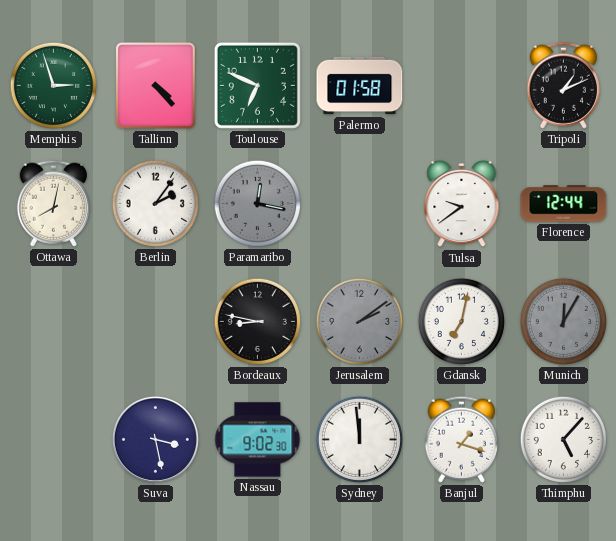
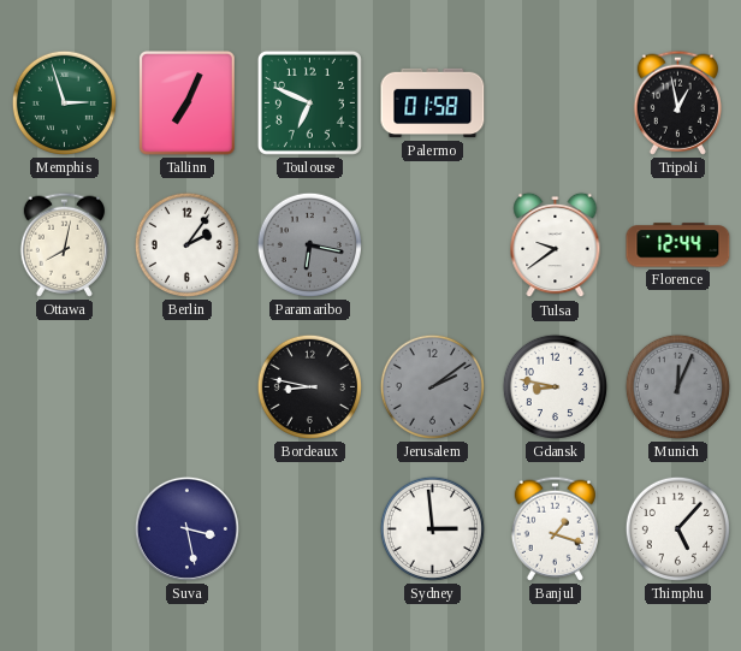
Tallinn: 4:23 -> 7:04
Tripoli: 1:11 -> 12:58
Paramaribo: 12:17 -> 6:17
Gdansk: 7:02 -> 8:47
Munich: 12:05 -> 12:04
Nassau: 9:02 -> none
Sydney: 11:59 -> 2:59
